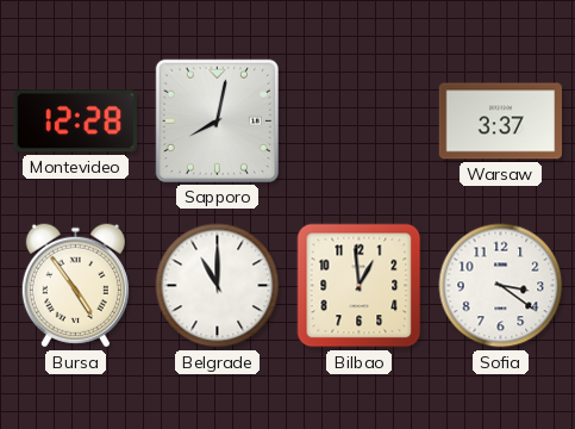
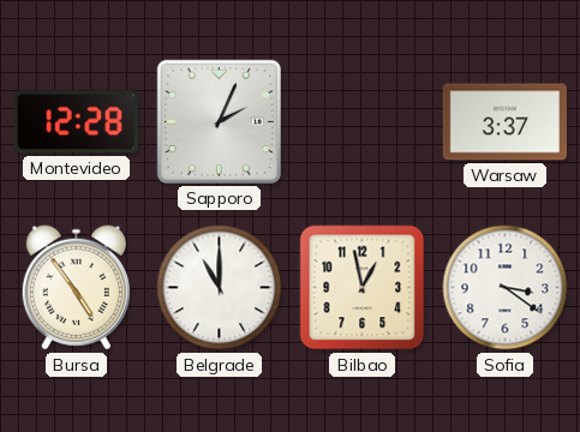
Sapporo: 8:02 -> 2:04
Bilbao: 12:59 -> 12:58
